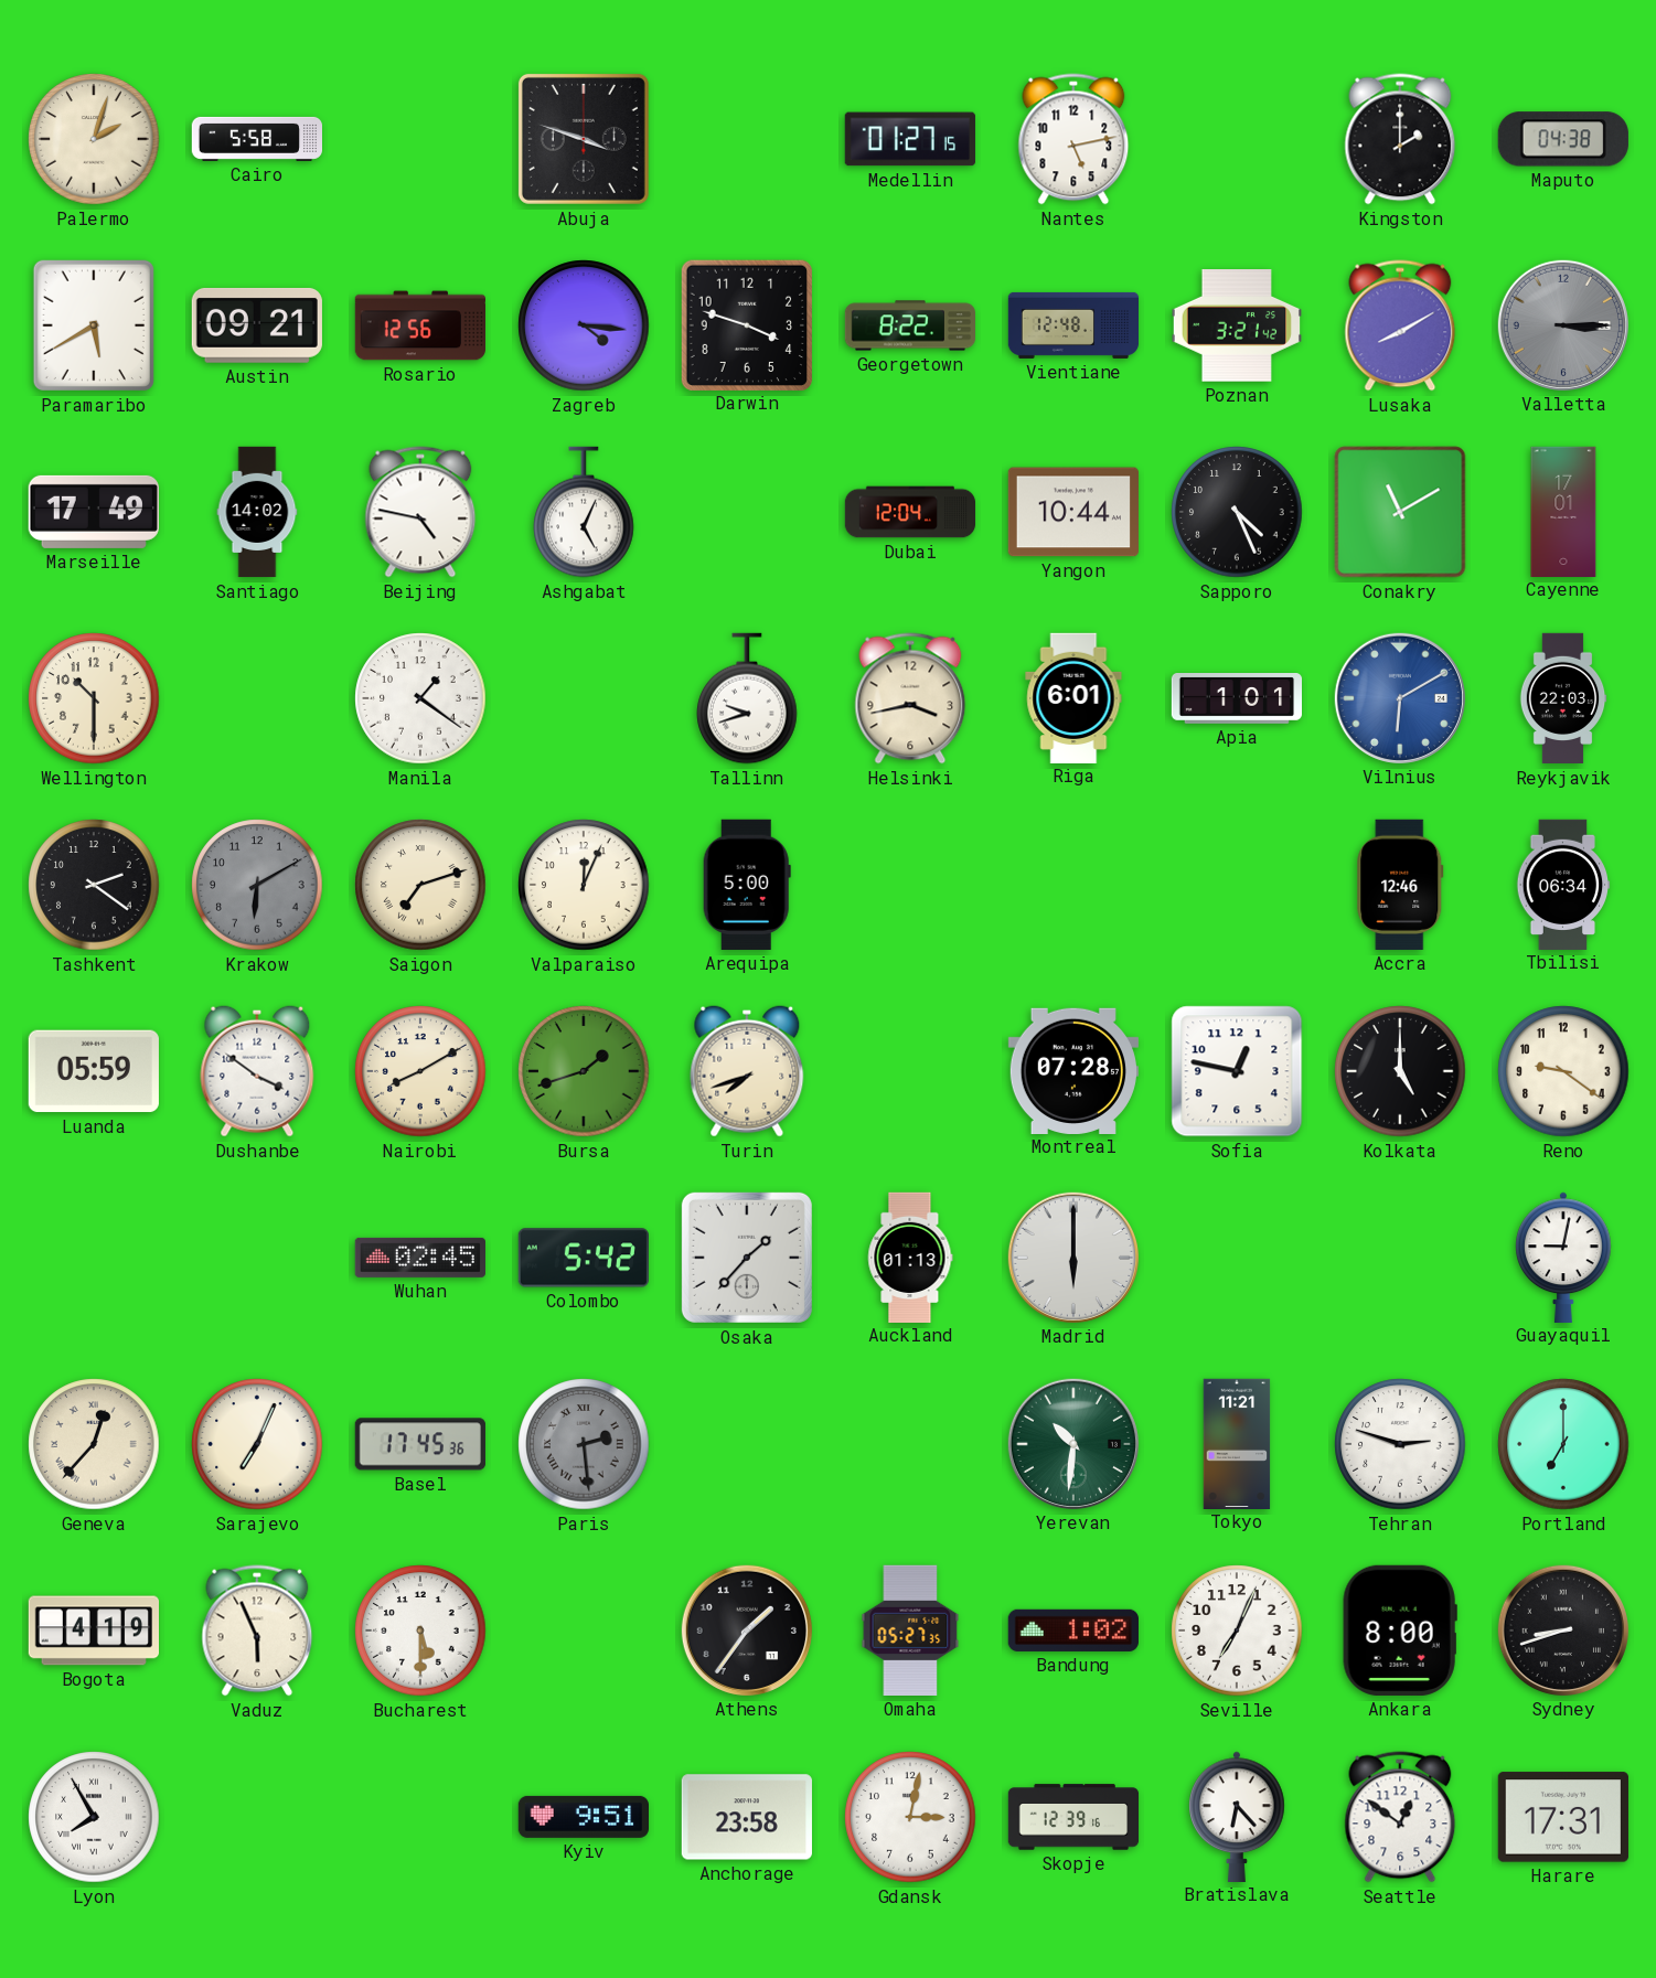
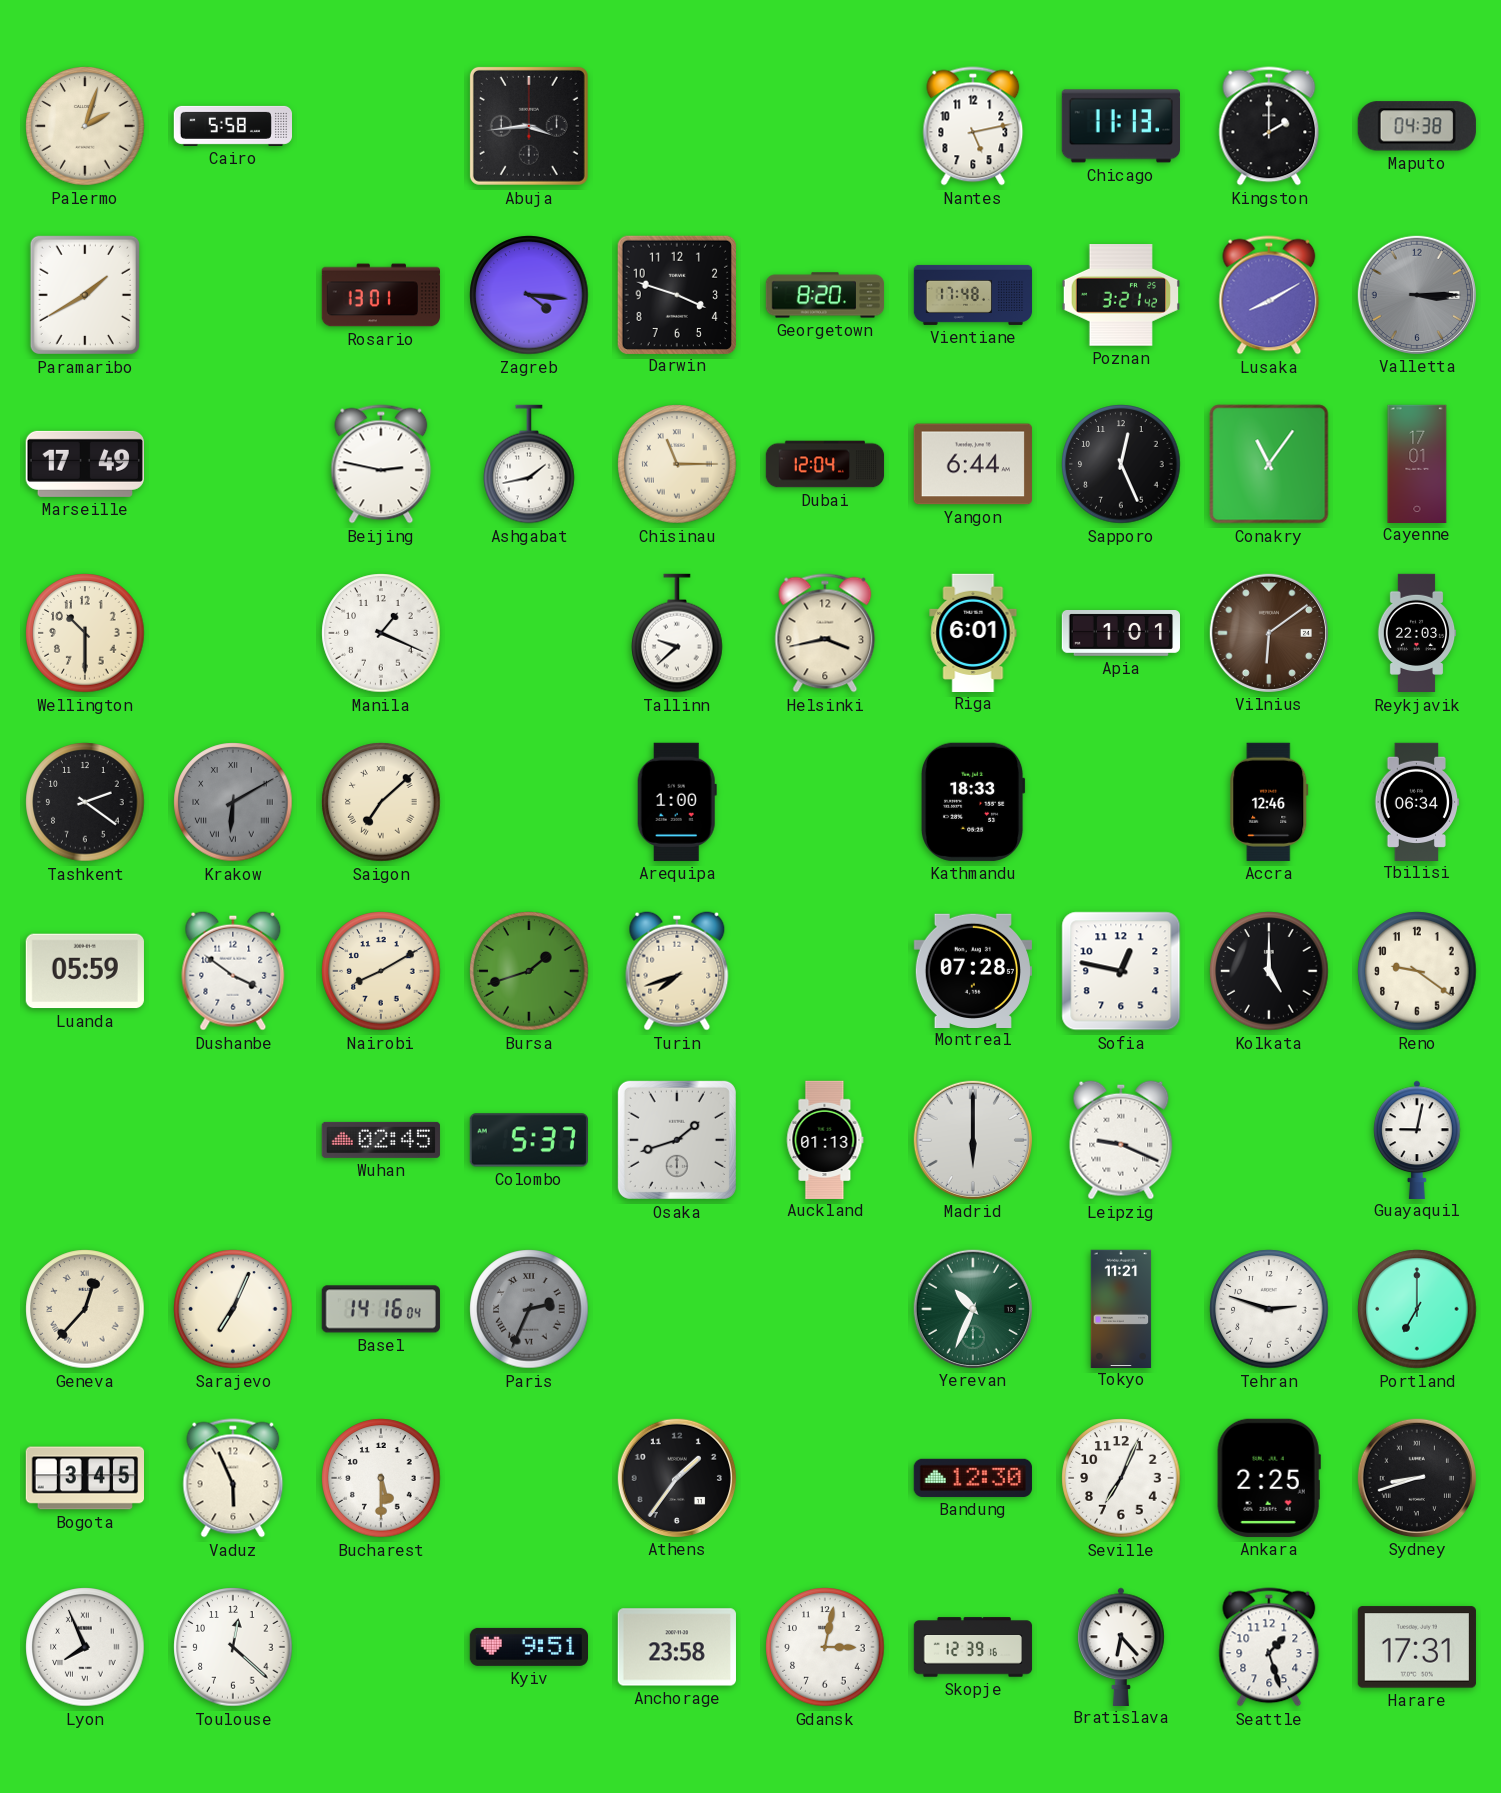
Abuja: 3:48 -> 3:44
Medellin: 01:27 -> none
Chicago: none -> 11:13
Paramaribo: 5:40 -> 1:40
Austin: 09:21 -> none
Rosario: 12:56 -> 13:01
Georgetown: 8:22 -> 8:20
Vientiane: 12:48 -> 17:48
Santiago: 14:02 -> none
Beijing: 4:47 -> 2:47
Ashgabat: 5:04 -> 1:43
Chisinau: none -> 11:15
Yangon: 10:44 -> 6:44
Sapporo: 4:26 -> 12:26
Conakry: 11:10 -> 11:06
Manila: 1:21 -> 1:19
Tallinn: 9:42 -> 9:38
Vilnius: 6:10 -> 6:09
Vilnius dial: blue -> brown
Krakow numerals: Arabic -> Roman
Saigon: 7:12 -> 7:08
Valparaiso: 12:04 -> none
Arequipa: 5:00 -> 1:00
Kathmandu: none -> 18:33
Colombo: 5:42 -> 5:37
Osaka: 1:37 -> 1:42
Leipzig: none -> 9:19
Basel: 17:45 -> 14:16
Paris: 2:29 -> 2:34
Yerevan: 10:31 -> 10:34
Bogota: 4:19 -> 3:45
Omaha: 05:27 -> none
Bandung: 1:02 -> 12:30
Ankara: 8:00 -> 2:25
Lyon: 7:55 -> 7:56
Toulouse: none -> 12:22
Seattle: 12:51 -> 1:27
